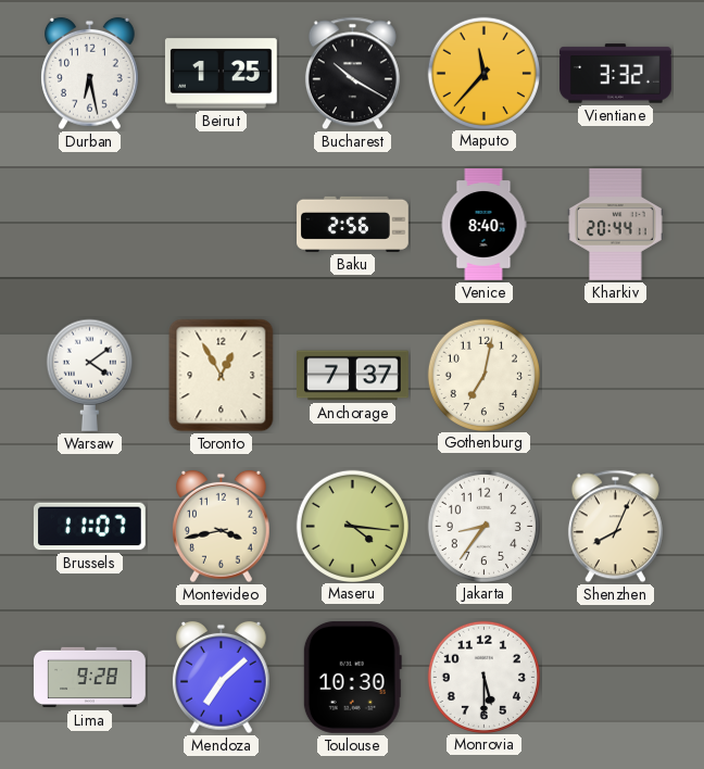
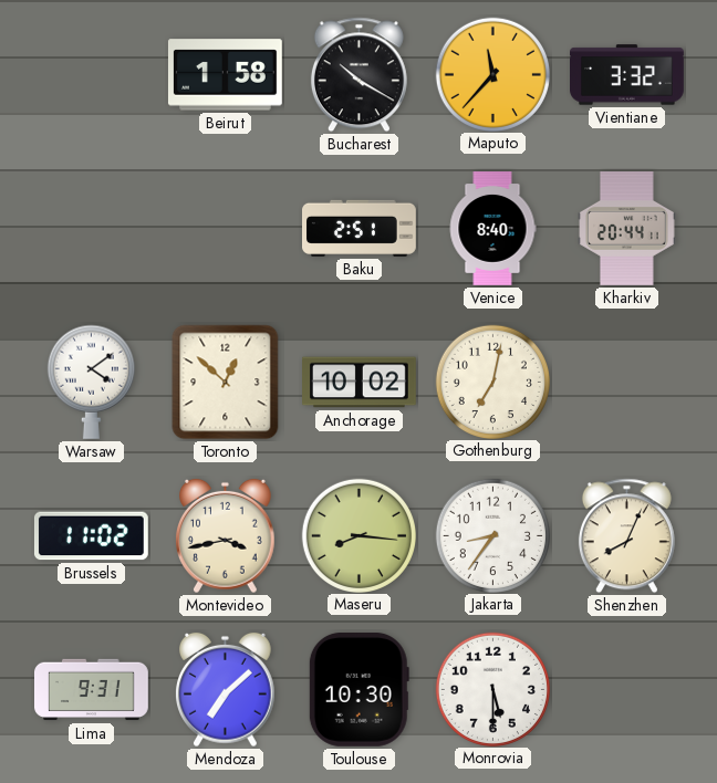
Durban: 6:28 -> none
Beirut: 1:25 -> 1:58
Baku: 2:56 -> 2:51
Toronto: 12:55 -> 12:52
Anchorage: 7:37 -> 10:02
Brussels: 11:07 -> 11:02
Maseru: 4:16 -> 8:16
Lima: 9:28 -> 9:31
